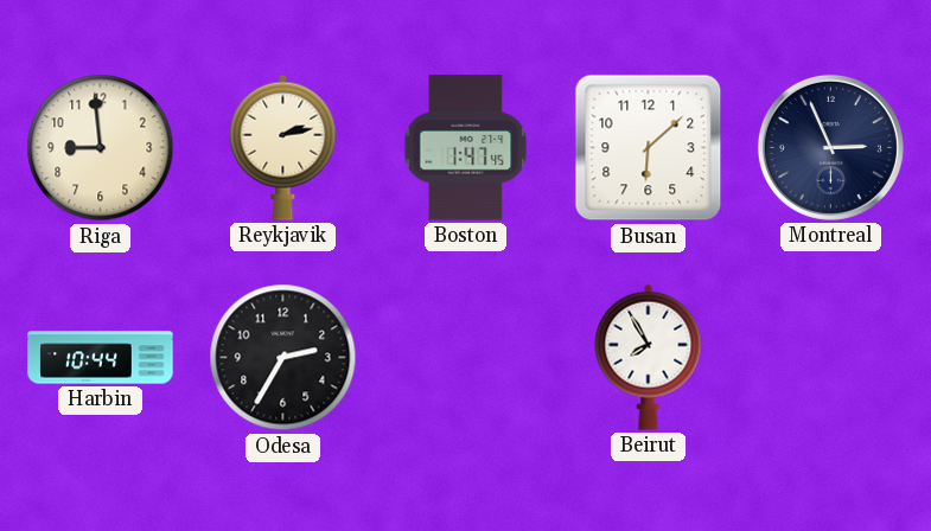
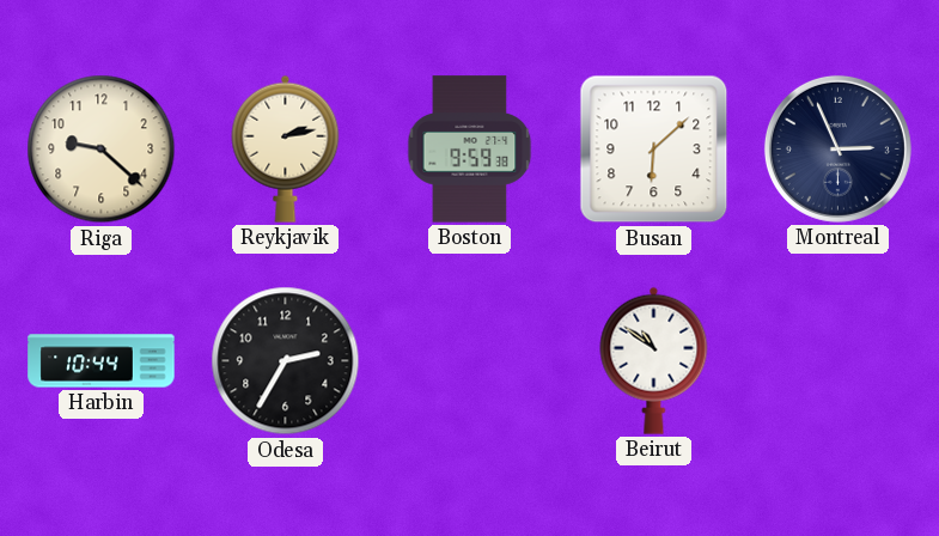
Riga: 8:59 -> 9:22
Boston: 1:47 -> 9:59
Beirut: 7:55 -> 10:51
